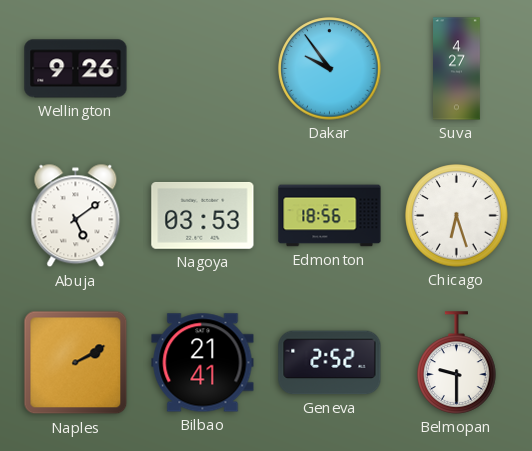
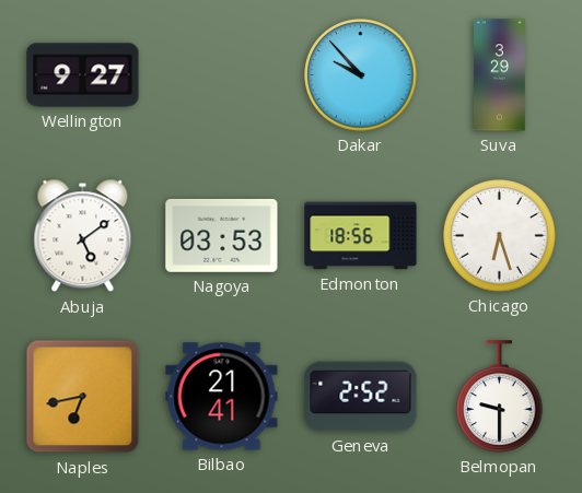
Wellington: 9:26 -> 9:27
Dakar: 9:54 -> 9:53
Suva: 4:27 -> 3:29
Naples: 2:10 -> 6:43
